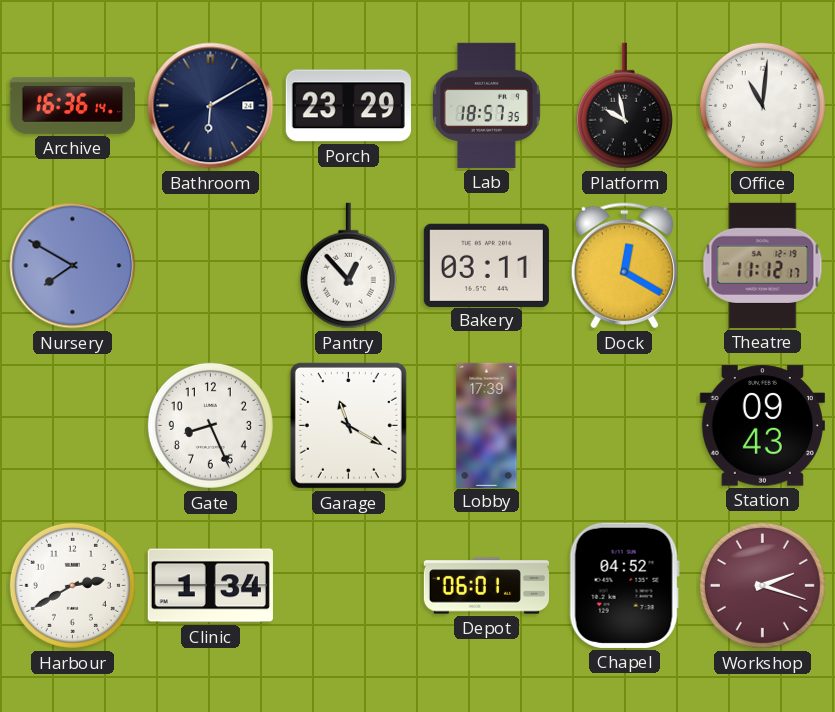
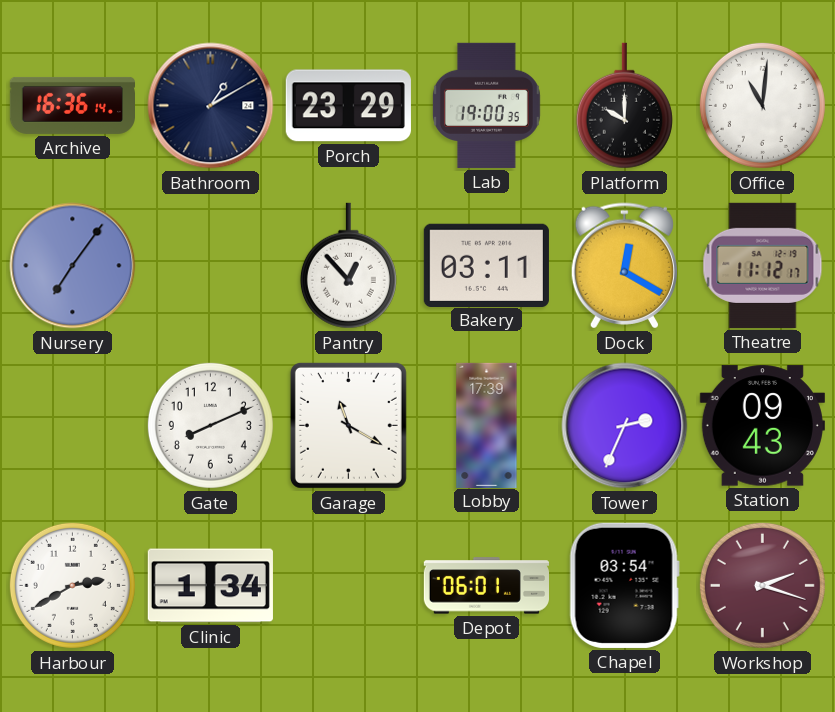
Bathroom: 6:10 -> 1:10
Lab: 18:57 -> 19:00
Platform: 9:58 -> 10:00
Nursery: 7:50 -> 7:06
Gate: 8:26 -> 8:11
Tower: none -> 2:34
Chapel: 04:52 -> 03:54
